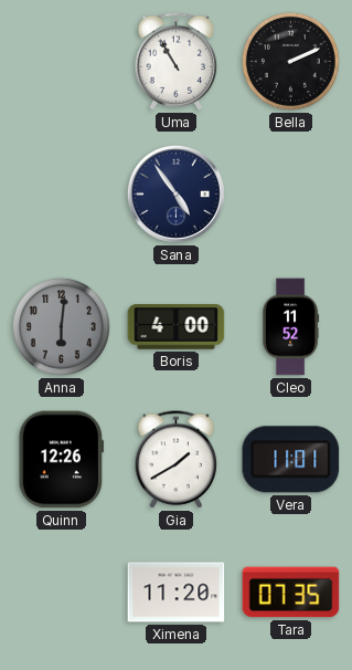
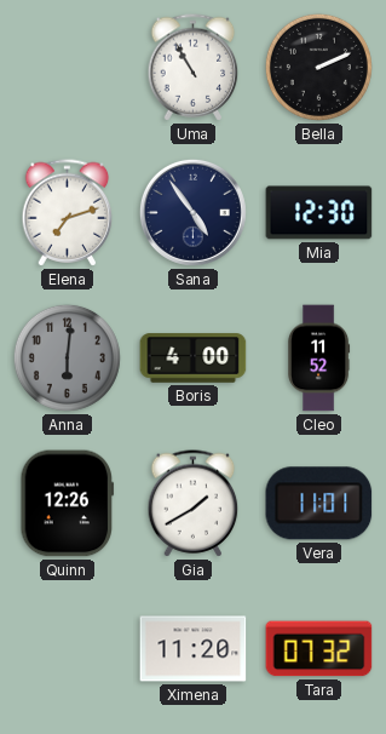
Elena: none -> 7:12
Mia: none -> 12:30
Tara: 07:35 -> 07:32
